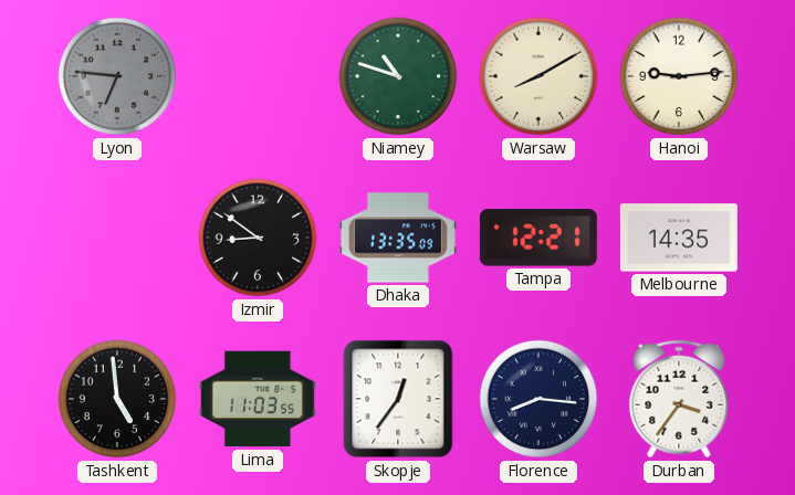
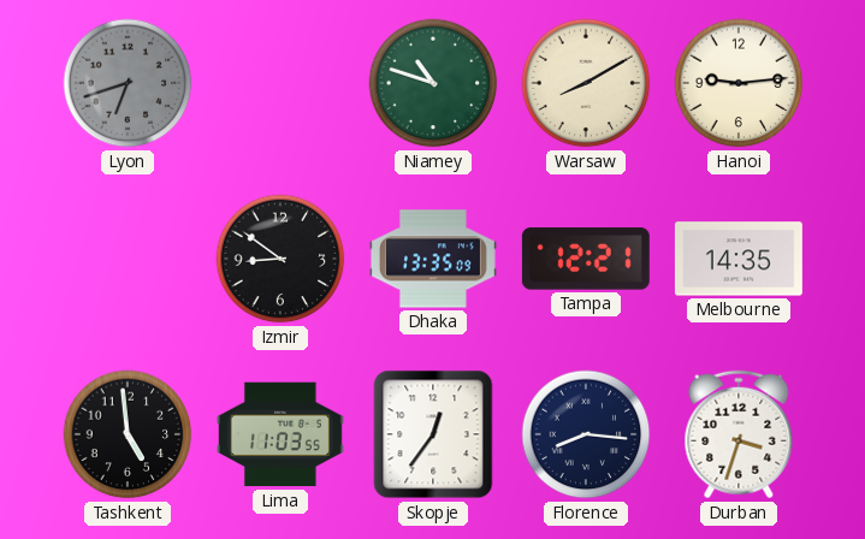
Lyon: 6:46 -> 6:42
Durban: 3:36 -> 3:33
